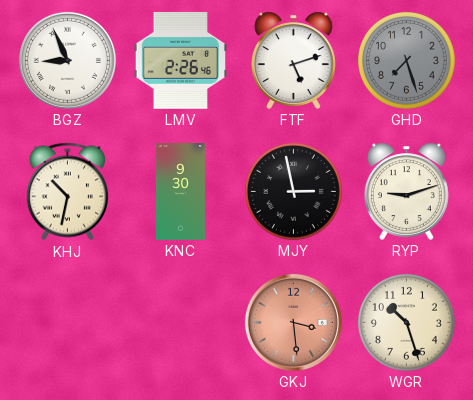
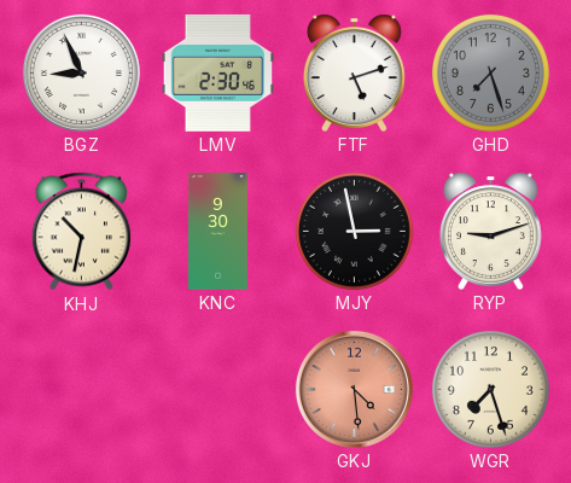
LMV: 2:26 -> 2:30
GKJ: 3:29 -> 4:29
WGR: 10:27 -> 7:27
